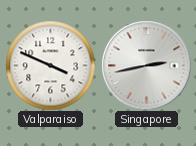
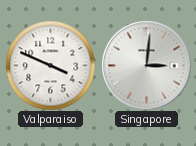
Singapore: 2:43 -> 3:01
